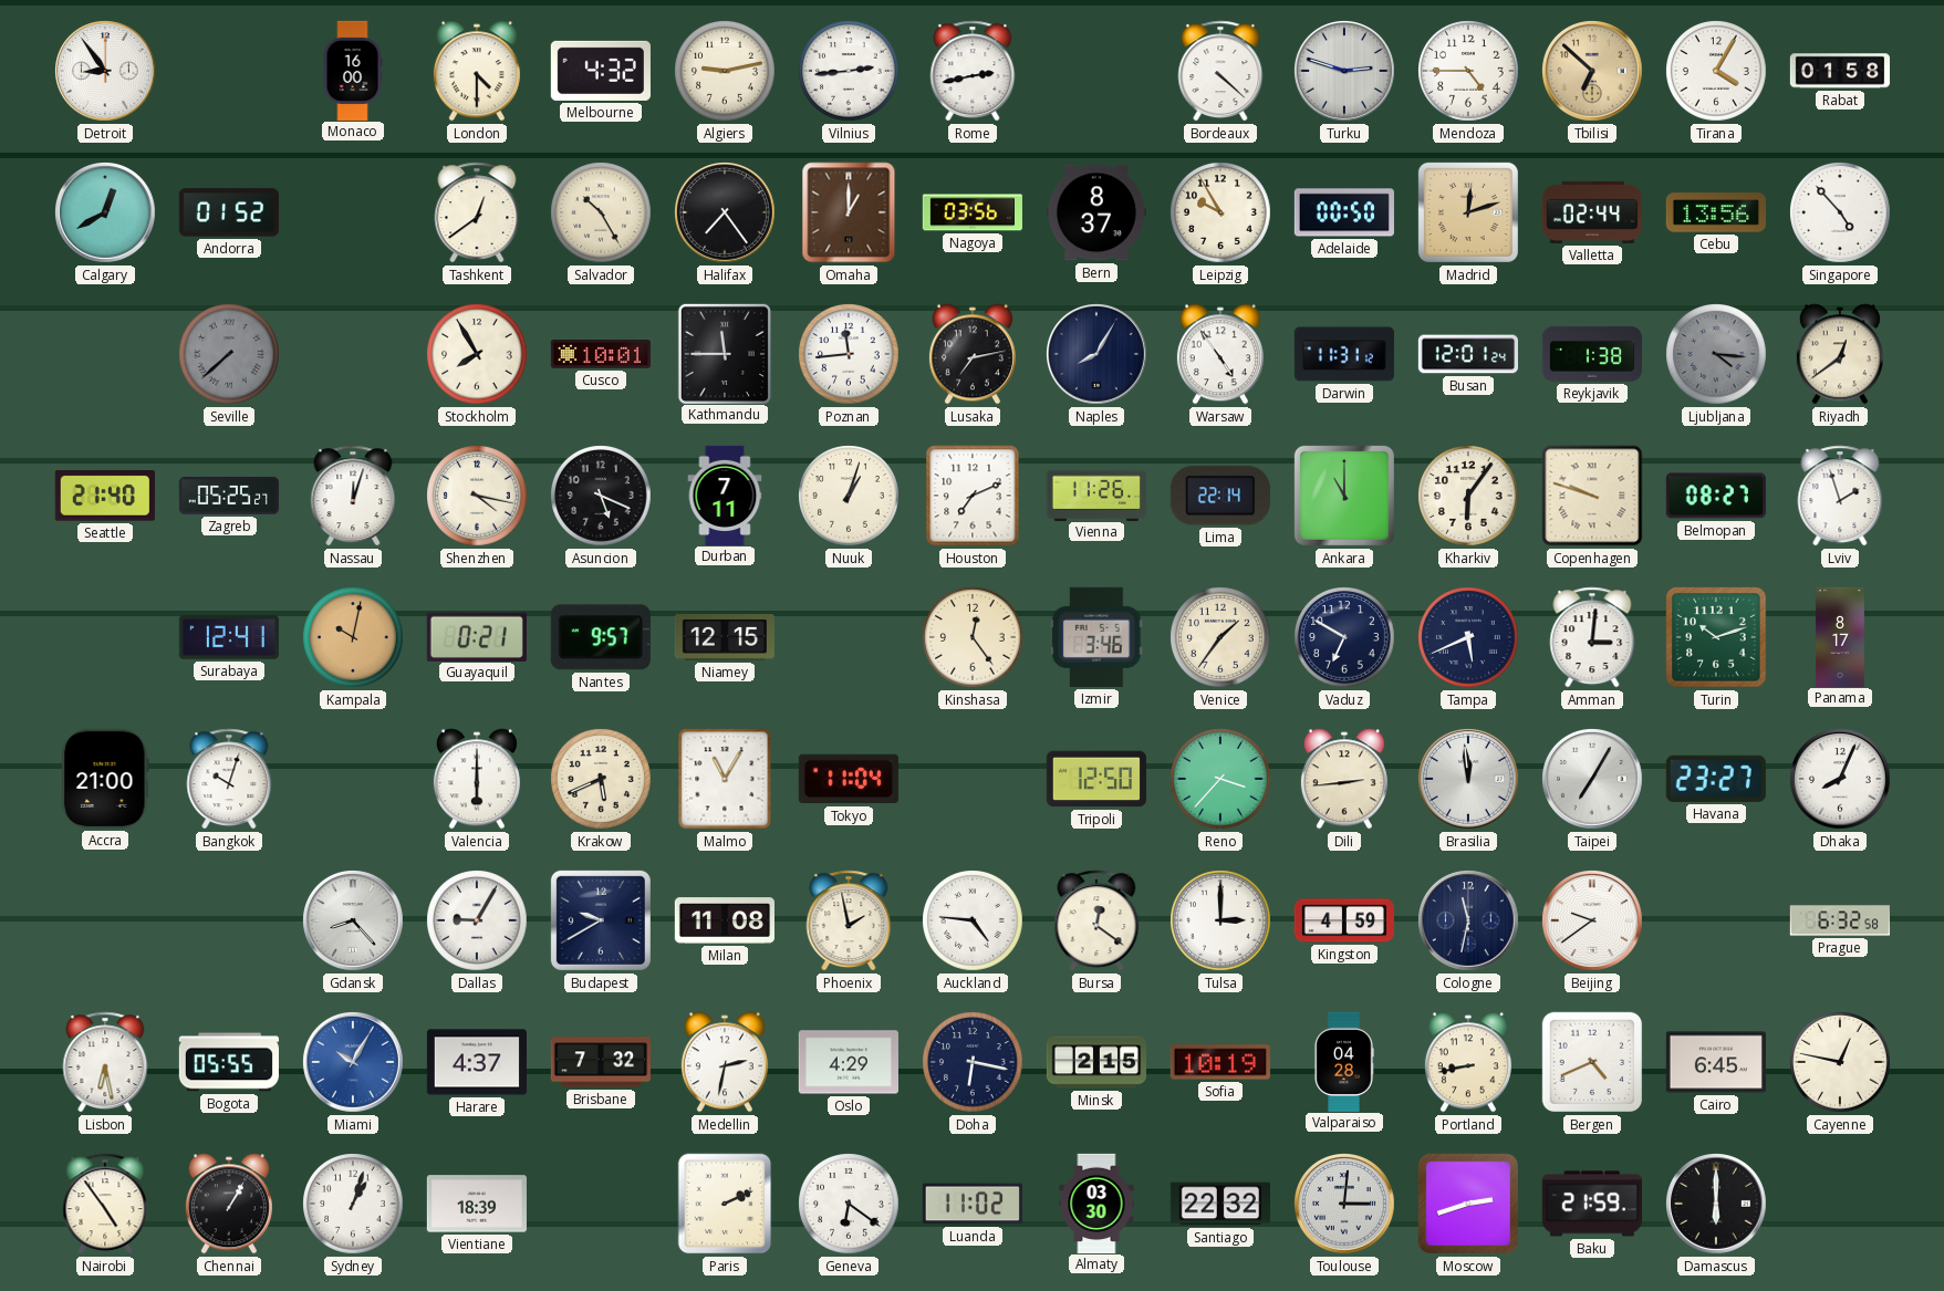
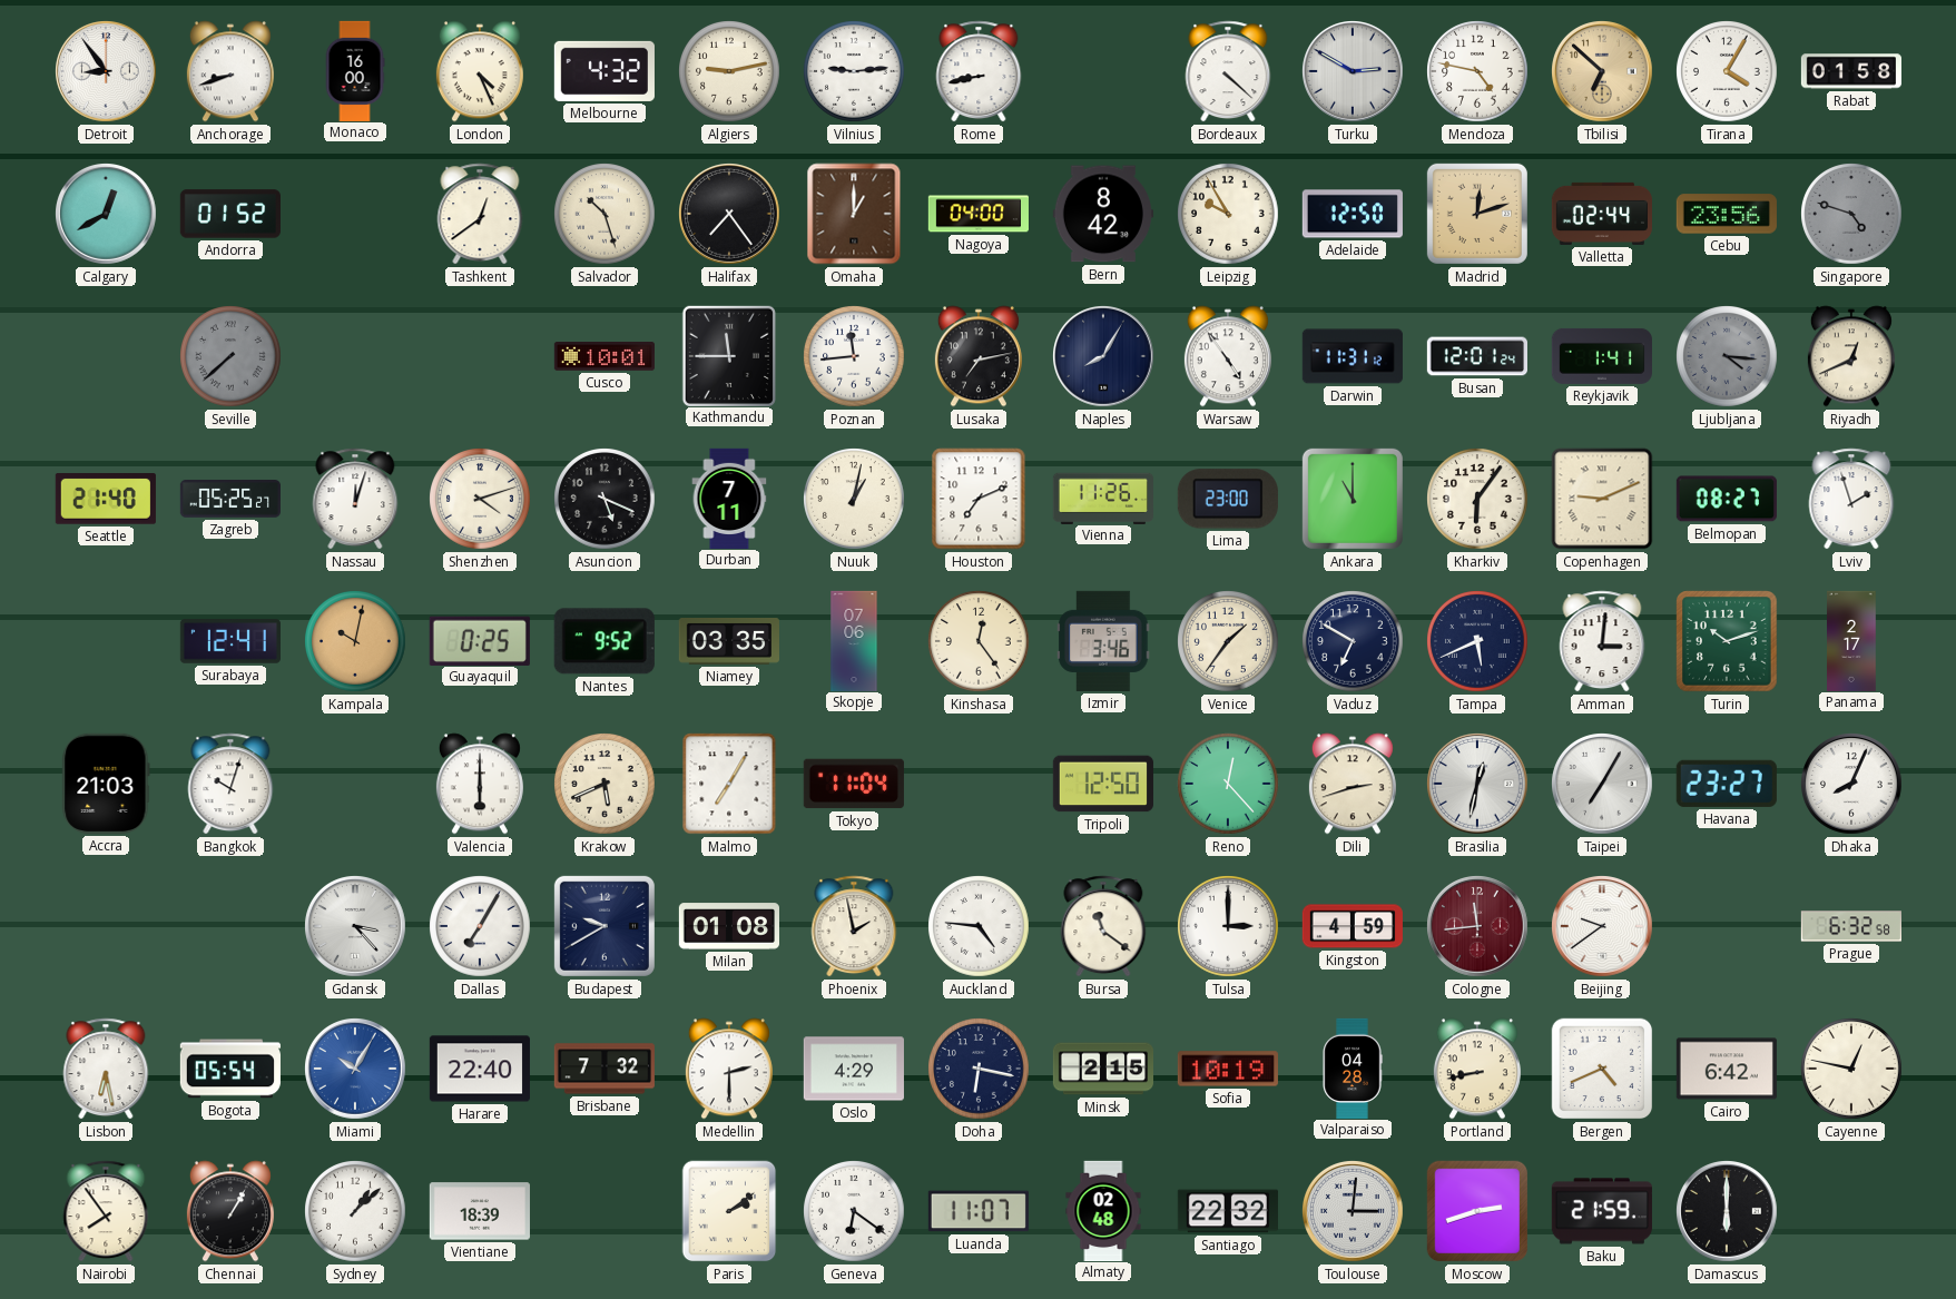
Anchorage: none -> 8:42
London: 4:30 -> 4:26
Vilnius: 2:44 -> 9:14
Rome: 2:43 -> 8:43
Turku: 2:48 -> 2:50
Mendoza: 4:45 -> 4:47
Salvador: 10:25 -> 10:27
Nagoya: 03:56 -> 04:00
Bern: 8:37 -> 8:42
Adelaide: 00:50 -> 12:50
Cebu: 13:56 -> 23:56
Singapore: 4:53 -> 4:48
Singapore dial: white -> grey
Stockholm: 7:55 -> none
Reykjavik: 1:38 -> 1:41
Riyadh: 12:39 -> 12:41
Shenzhen: 4:17 -> 4:12
Nuuk: 1:03 -> 1:02
Lima: 22:14 -> 23:00
Copenhagen: 9:48 -> 9:11
Guayaquil: 0:21 -> 0:25
Nantes: 9:57 -> 9:52
Niamey: 12:15 -> 03:35
Skopje: none -> 07:06
Panama: 8:17 -> 2:17
Accra: 21:00 -> 21:03
Malmo: 11:05 -> 7:05
Reno: 3:37 -> 12:23
Dili: 2:44 -> 2:42
Brasilia: 11:59 -> 12:32
Gdansk: 8:23 -> 3:23
Dallas: 9:05 -> 7:05
Milan: 11:08 -> 01:08
Bursa: 12:21 -> 11:21
Cologne: 11:32 -> 11:44
Cologne dial: navy -> burgundy
Bogota: 05:55 -> 05:54
Harare: 4:37 -> 22:40
Medellin: 2:32 -> 2:30
Cairo: 6:45 -> 6:42
Nairobi: 4:54 -> 7:54
Sydney: 1:03 -> 1:08
Paris: 2:11 -> 2:09
Luanda: 11:02 -> 11:07
Almaty: 03:30 -> 02:48
